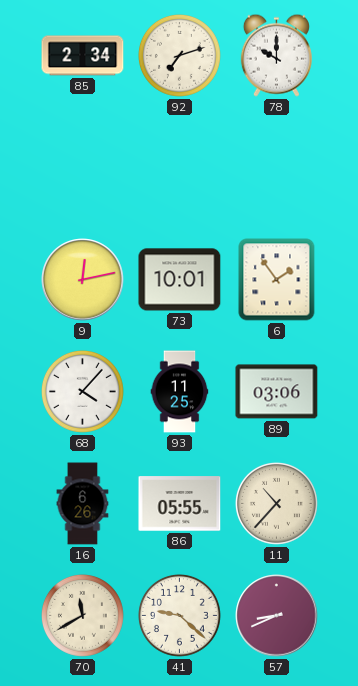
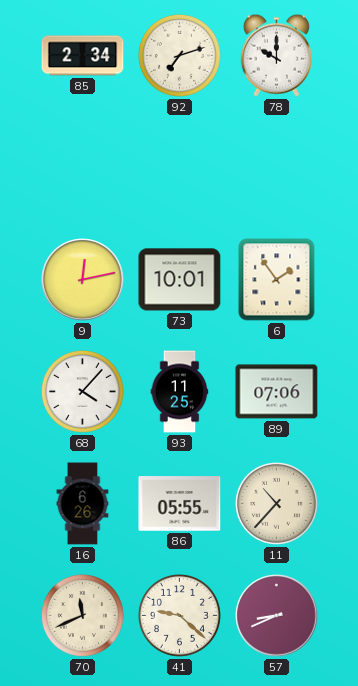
89: 03:06 -> 07:06
70: 11:40 -> 11:41
